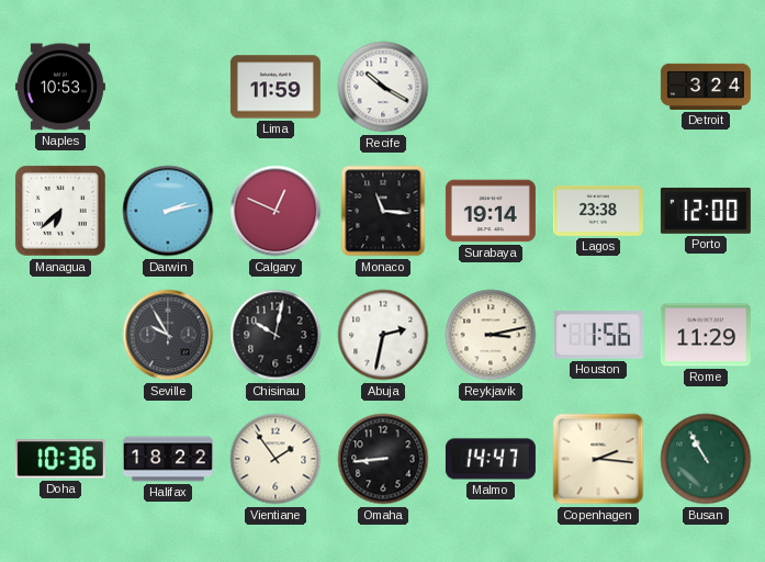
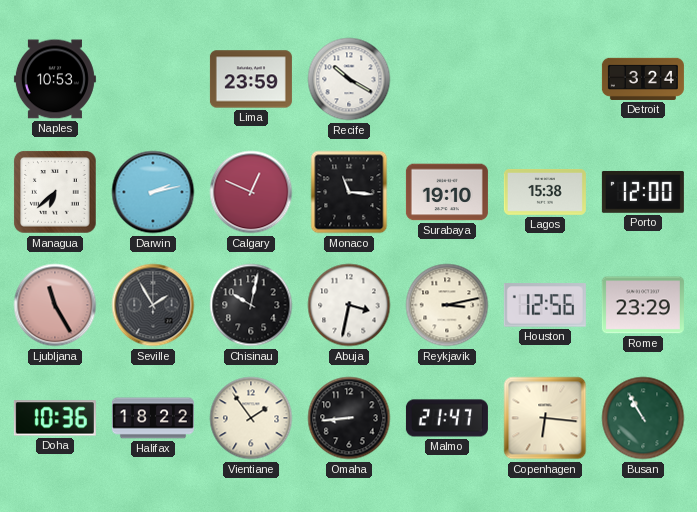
Lima: 11:59 -> 23:59
Surabaya: 19:14 -> 19:10
Lagos: 23:38 -> 15:38
Ljubljana: none -> 11:25
Seville: 9:55 -> 1:55
Abuja: 2:32 -> 3:32
Houston: 1:56 -> 12:56
Rome: 11:29 -> 23:29
Malmo: 14:47 -> 21:47
Copenhagen: 2:16 -> 6:16
